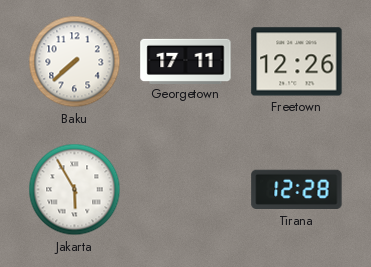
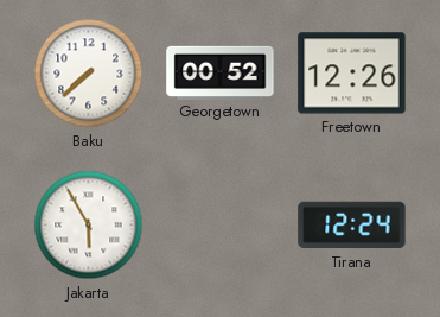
Georgetown: 17:11 -> 00:52
Tirana: 12:28 -> 12:24
